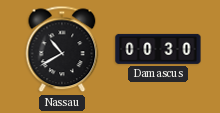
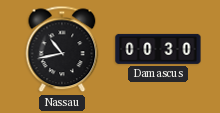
Nassau: 10:40 -> 10:43
